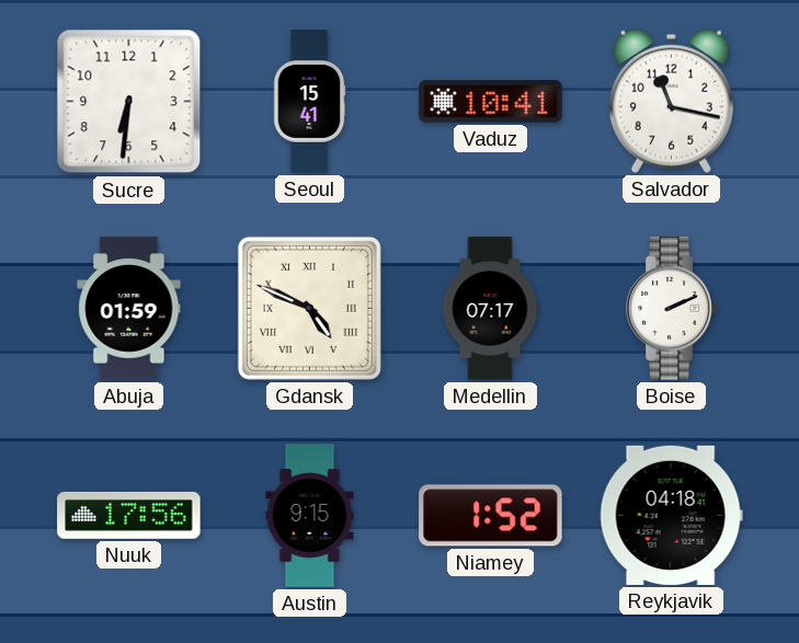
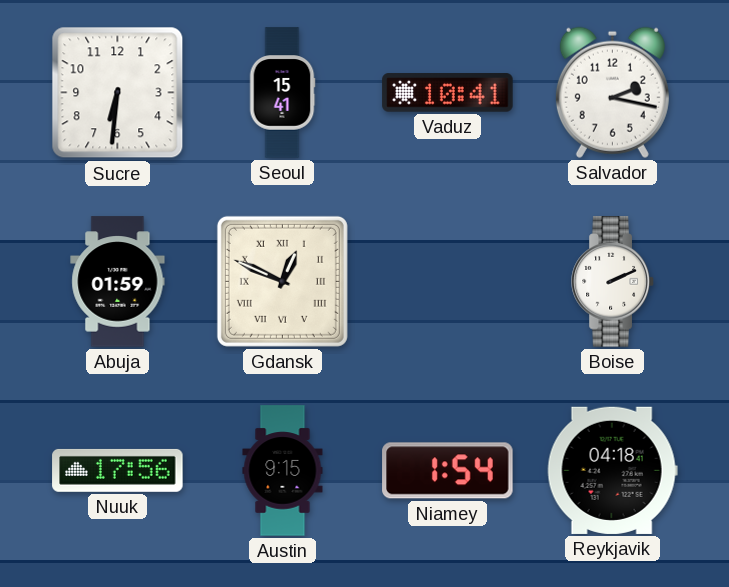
Salvador: 11:17 -> 2:17
Gdansk: 4:49 -> 12:49
Medellin: 07:17 -> none
Niamey: 1:52 -> 1:54
